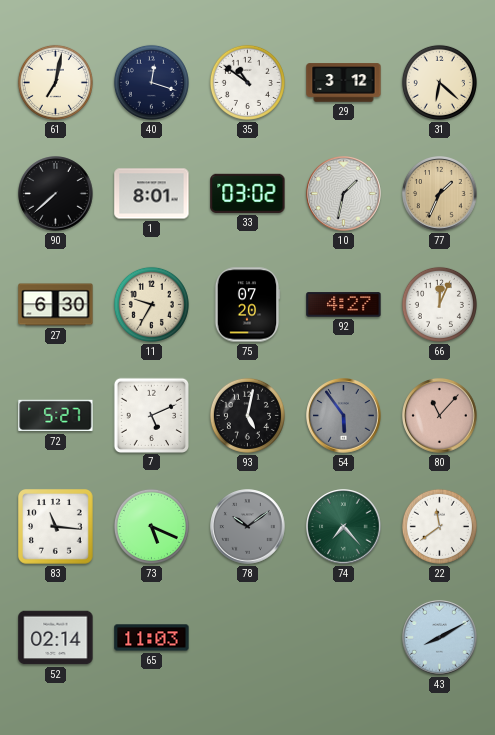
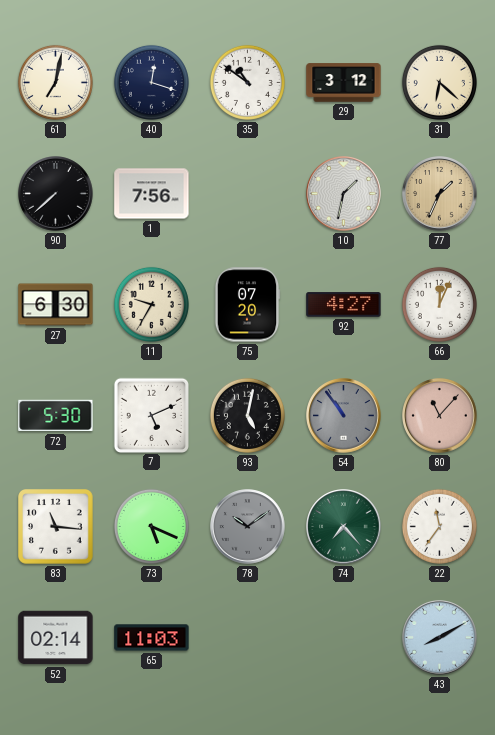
1: 8:01 -> 7:56
33: 03:02 -> none
72: 5:27 -> 5:30
54: 5:54 -> 10:54
22: 11:39 -> 11:36
